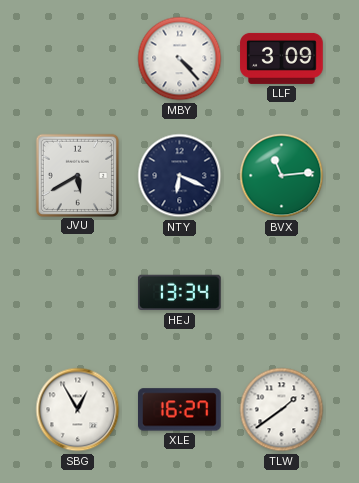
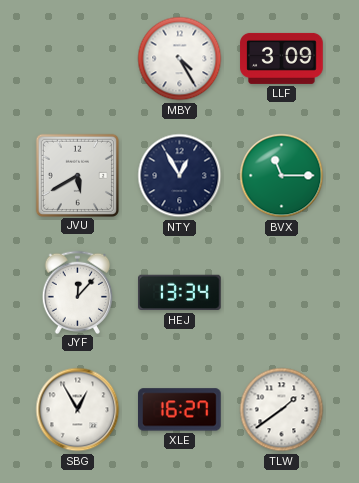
MBY: 4:23 -> 4:25
NTY: 6:19 -> 12:55
BVX: 11:14 -> 11:15
JYF: none -> 12:07
